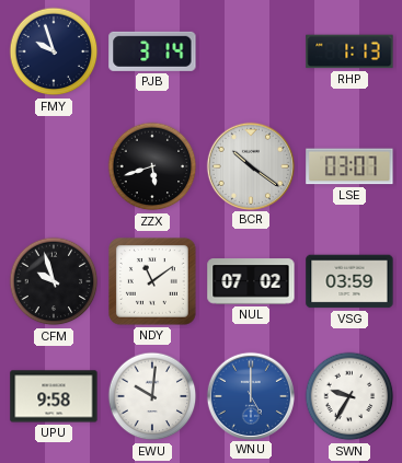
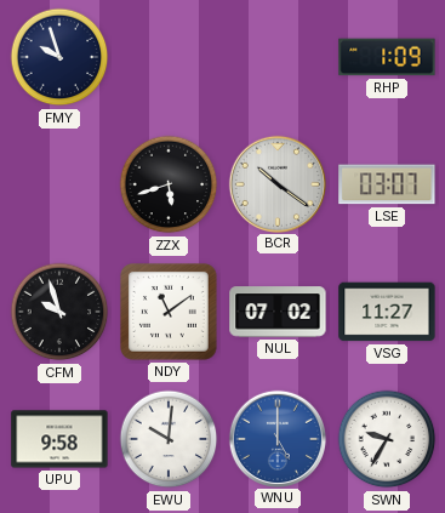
PJB: 3:14 -> none
RHP: 1:13 -> 1:09
VSG: 03:59 -> 11:27
